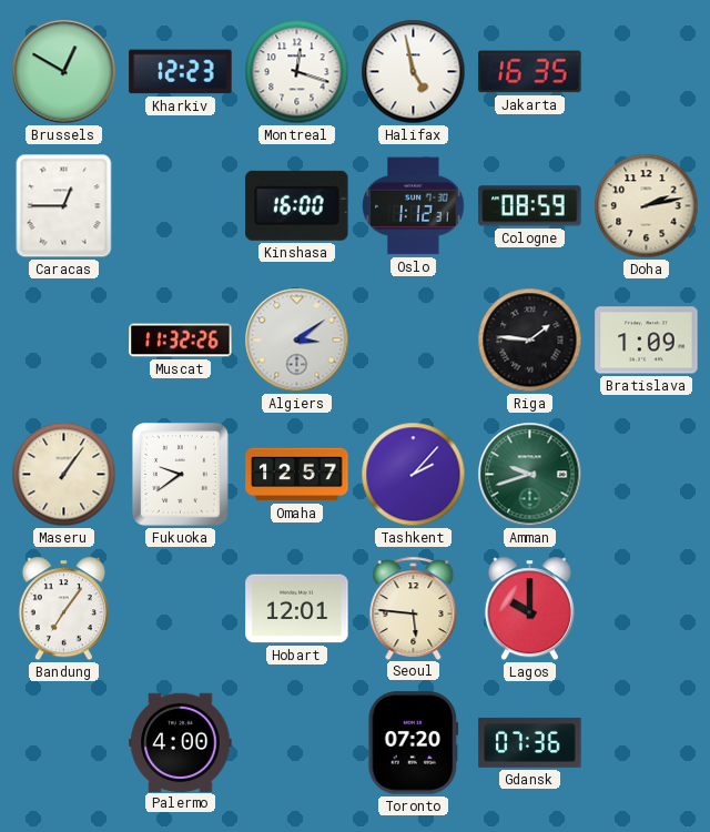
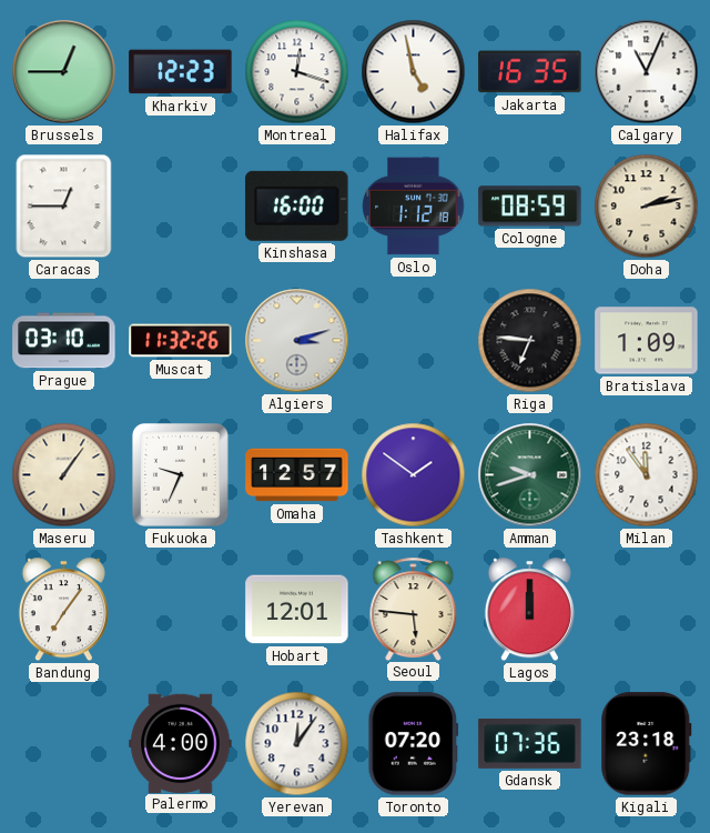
Brussels: 12:50 -> 12:45
Calgary: none -> 11:04
Oslo: 1:12:31 -> 1:12:18
Prague: none -> 03:10
Algiers: 3:09 -> 3:12
Riga: 1:46 -> 6:46
Fukuoka: 9:39 -> 9:34
Tashkent: 2:07 -> 1:51
Milan: none -> 11:54
Lagos: 10:00 -> 12:00
Yerevan: none -> 12:06
Kigali: none -> 23:18
